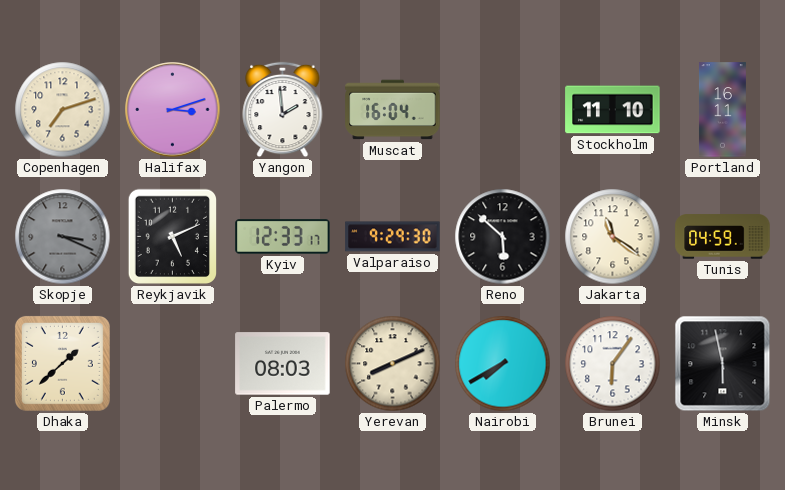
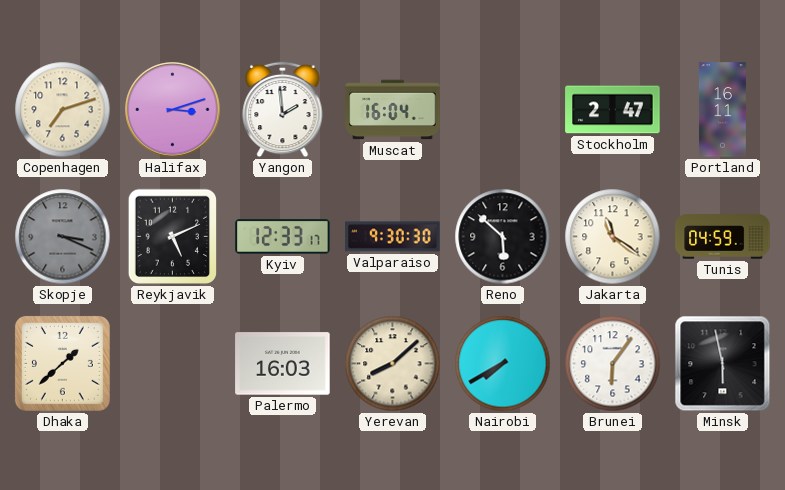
Stockholm: 11:10 -> 2:47
Valparaiso: 9:29 -> 9:30
Palermo: 08:03 -> 16:03
Yerevan: 8:11 -> 8:08
